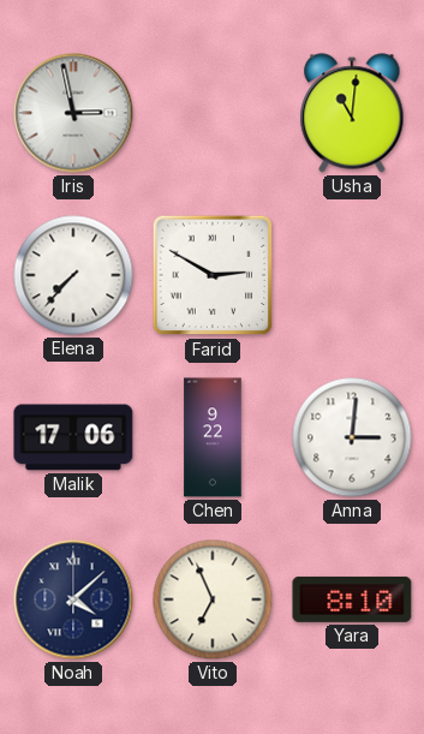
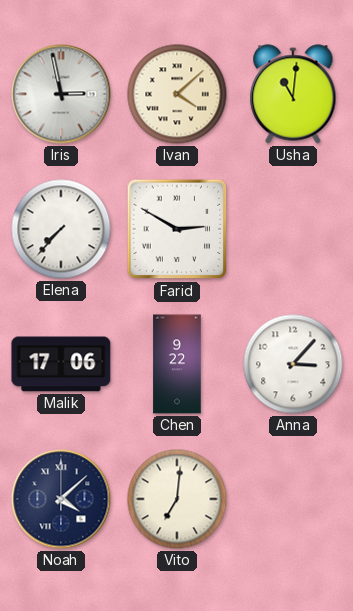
Ivan: none -> 4:08
Anna: 3:01 -> 3:07
Vito: 6:56 -> 7:01
Yara: 8:10 -> none
